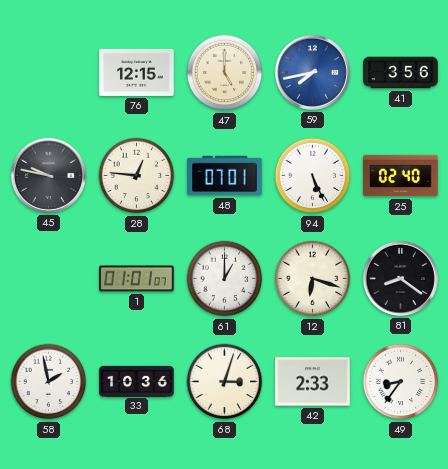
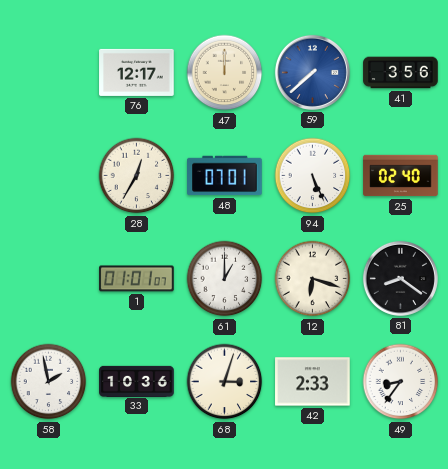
76: 12:15 -> 12:17
47: 5:00 -> 12:00
59: 7:43 -> 7:38
45: 9:47 -> none
28: 12:46 -> 12:35
